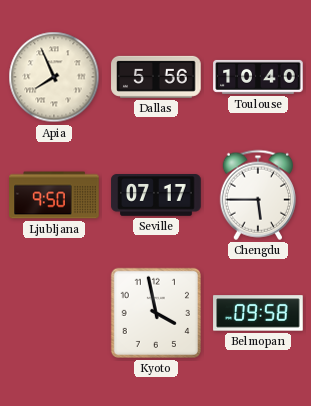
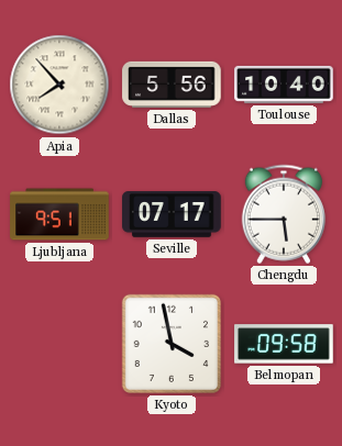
Apia: 7:56 -> 7:53
Ljubljana: 9:50 -> 9:51
